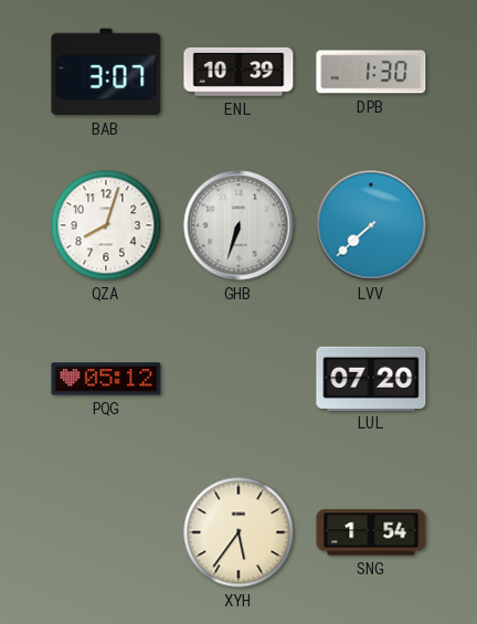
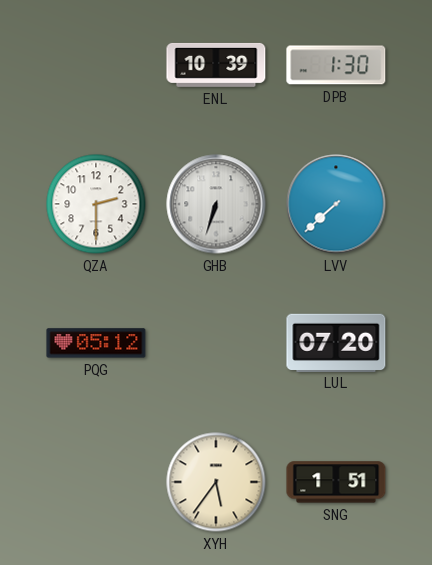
BAB: 3:07 -> none
QZA: 8:03 -> 2:30
SNG: 1:54 -> 1:51
